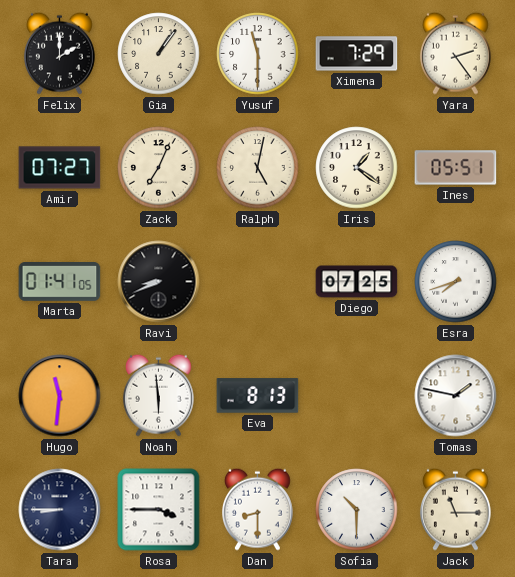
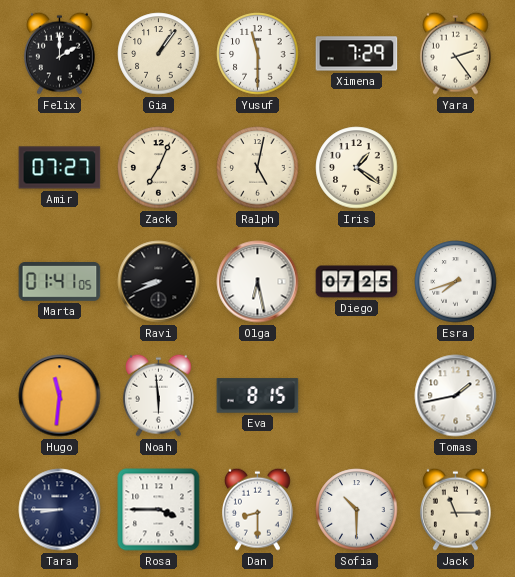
Ines: 05:51 -> none
Olga: none -> 6:28
Eva: 8:13 -> 8:15
Tomas: 1:47 -> 1:43
